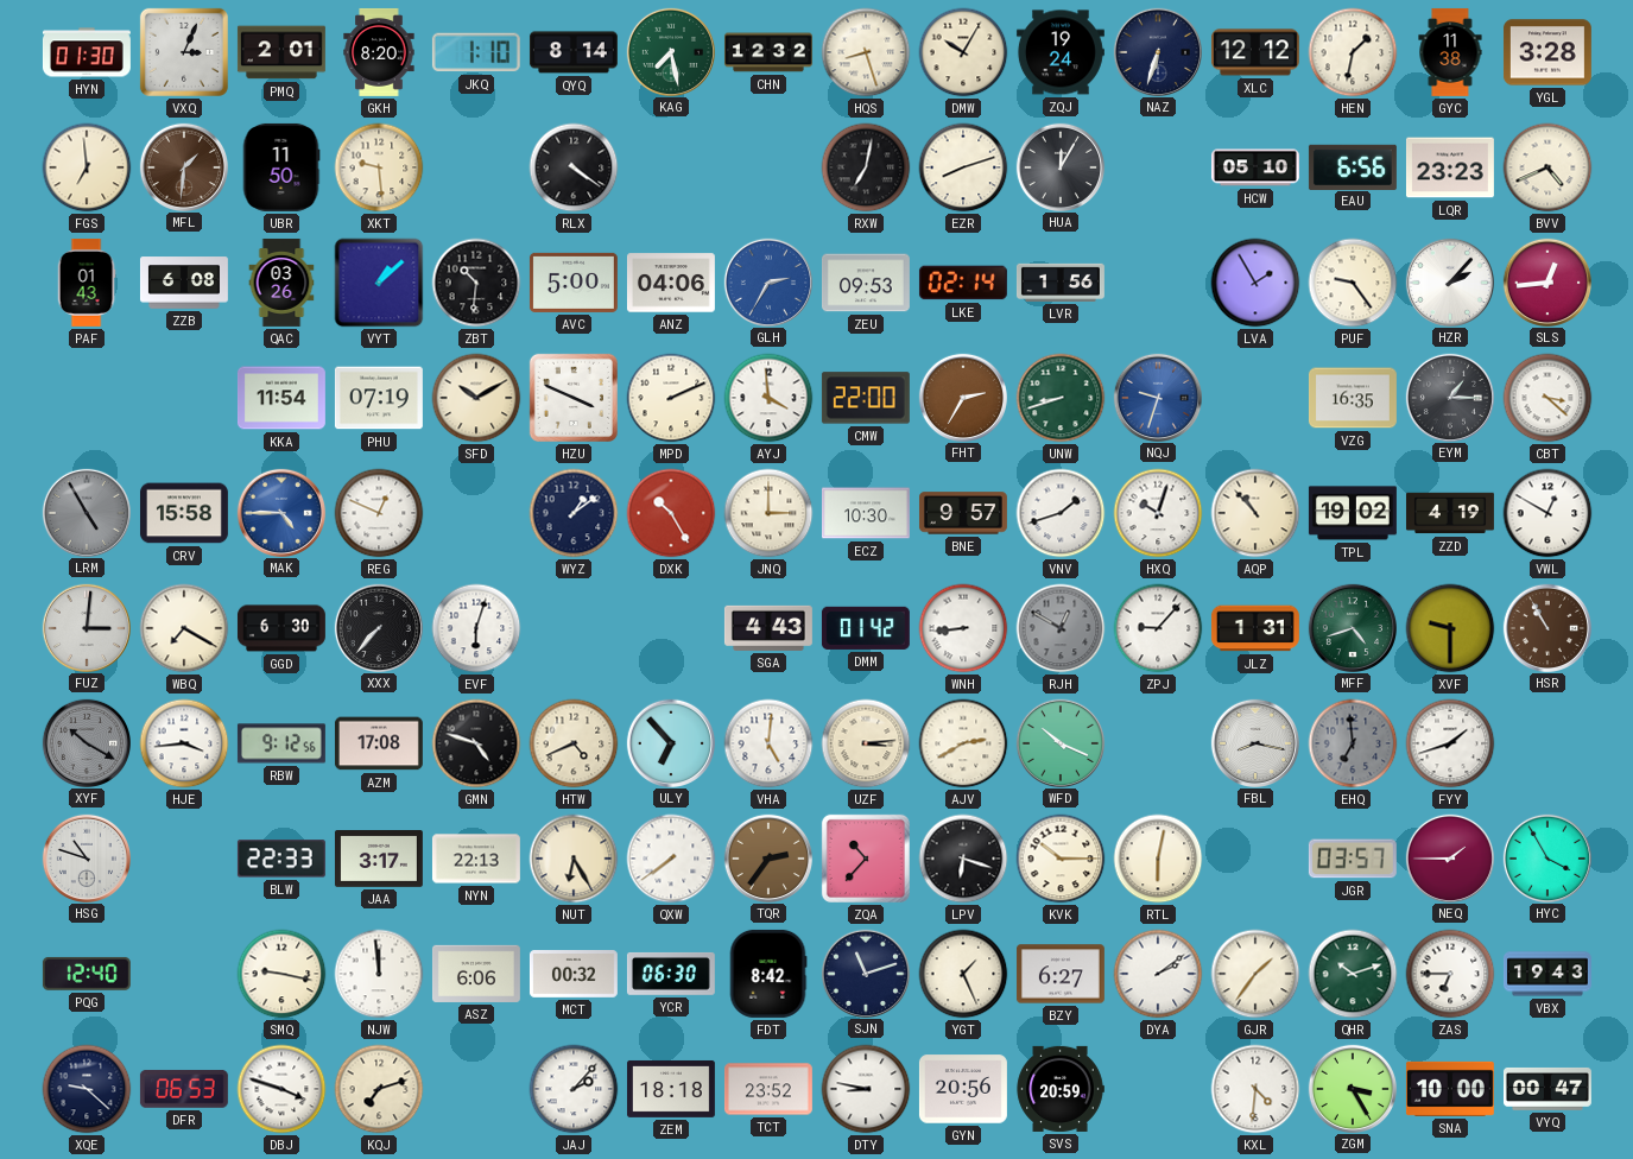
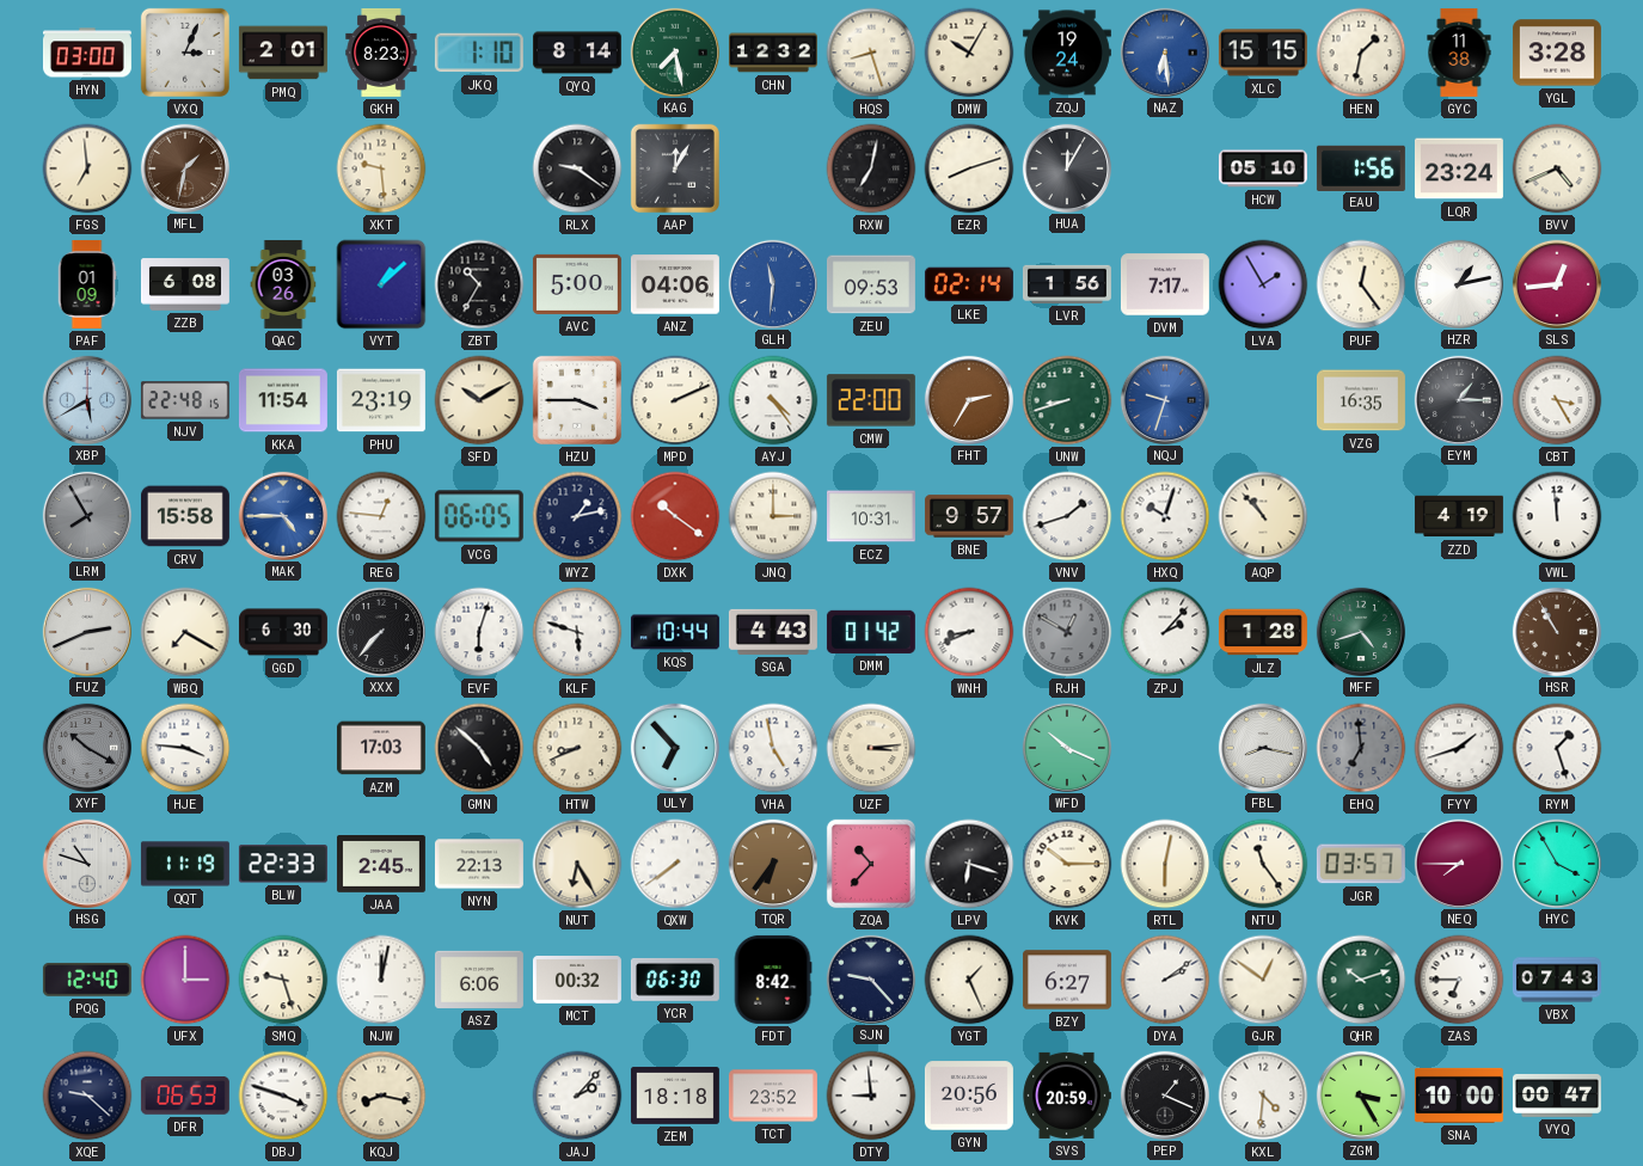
HYN: 01:30 -> 03:00
GKH: 8:20 -> 8:23
NAZ: 6:33 -> 6:29
NAZ dial: navy -> blue
XLC: 12:12 -> 15:15
MFL: 1:31 -> 1:32
UBR: 11:50 -> none
RLX: 4:21 -> 9:21
AAP: none -> 12:05
EAU: 6:56 -> 1:56
LQR: 23:23 -> 23:24
PAF: 01:43 -> 01:09
ZBT: 10:31 -> 10:35
GLH: 2:35 -> 11:31
DVM: none -> 7:17
PUF: 9:24 -> 12:24
HZR: 2:07 -> 1:13
XBP: none -> 5:40
NJV: none -> 22:48
PHU: 07:19 -> 23:19
HZU: 3:49 -> 3:45
AYJ: 3:59 -> 4:24
CBT: 3:22 -> 3:25
LRM: 4:55 -> 7:55
REG: 12:49 -> 12:46
VCG: none -> 06:05
WYZ: 1:09 -> 1:13
DXK: 10:25 -> 10:21
ECZ: 10:30 -> 10:31
TPL: 19:02 -> none
VWL: 12:50 -> 11:59
FUZ: 3:01 -> 2:41
KLF: none -> 5:48
KQS: none -> 10:44
WNH: 8:44 -> 8:41
ZPJ: 9:07 -> 2:07
JLZ: 1:31 -> 1:28
XVF: 9:30 -> none
HJE: 3:44 -> 3:46
RBW: 9:12 -> none
AZM: 17:08 -> 17:03
GMN: 4:48 -> 4:52
HTW: 4:41 -> 8:41
VHA: 5:01 -> 4:58
AJV: 2:40 -> none
RYM: none -> 1:27
QQT: none -> 11:19
JAA: 3:17 -> 2:45
TQR: 2:36 -> 6:36
NTU: none -> 11:24
NEQ: 1:45 -> 7:45
UFX: none -> 3:00
SMQ: 9:17 -> 9:27
NJW: 11:59 -> 12:02
SJN: 11:12 -> 9:23
GJR: 1:36 -> 12:51
VBX: 19:43 -> 07:43
KQJ: 7:12 -> 8:17
DTY: 8:47 -> 8:59
PEP: none -> 1:19
